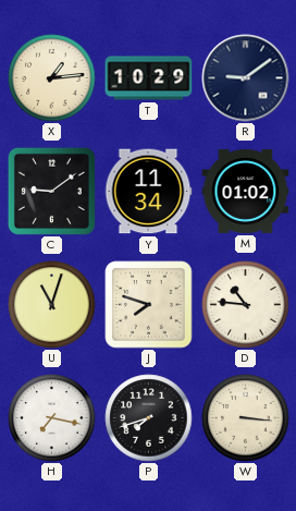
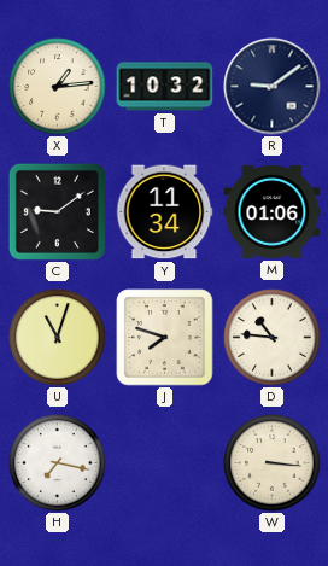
T: 10:29 -> 10:32
M: 01:02 -> 01:06
P: 7:42 -> none
